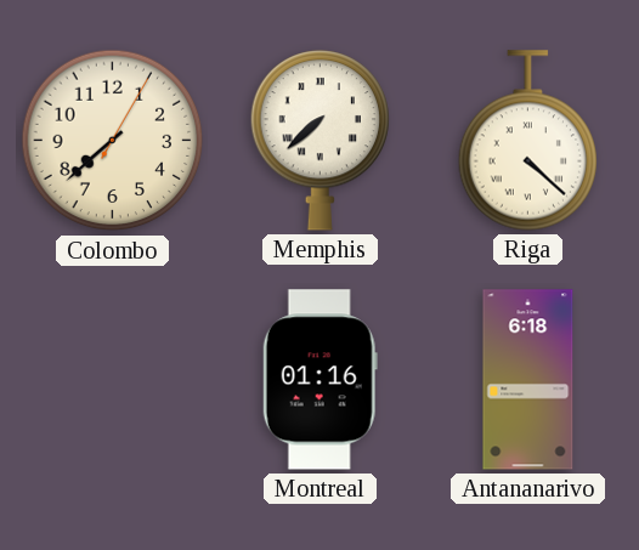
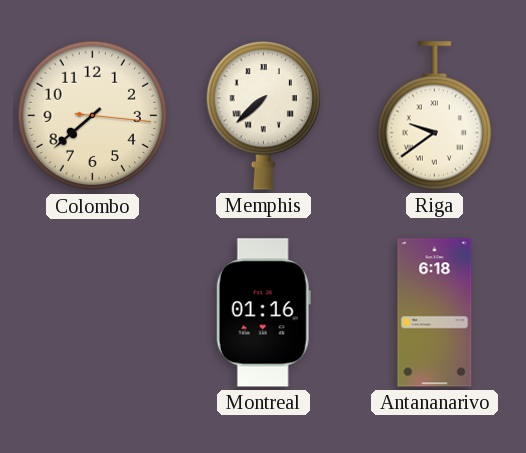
Colombo: 7:38:05 -> 7:38:16
Riga: 4:22 -> 9:39
